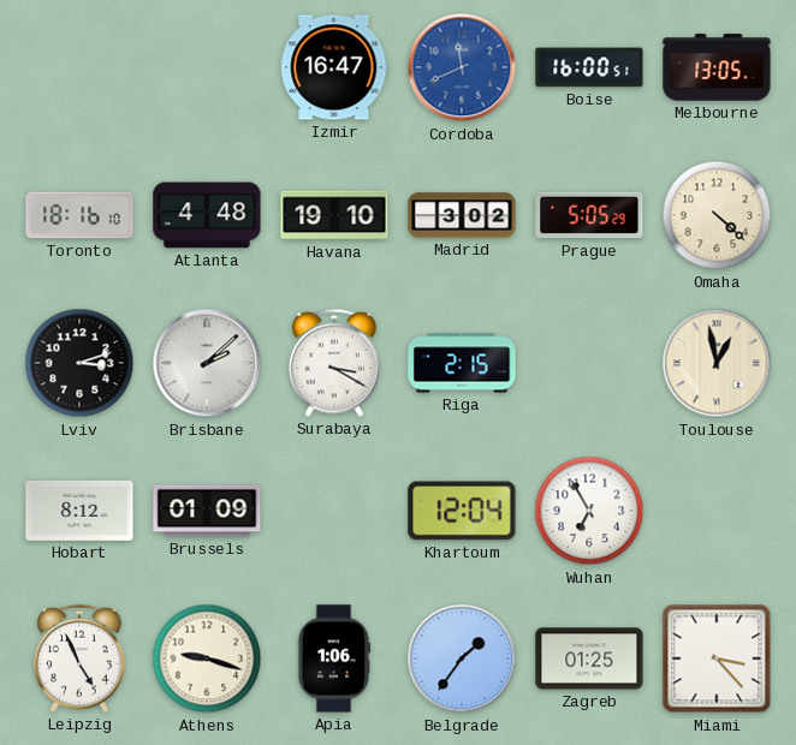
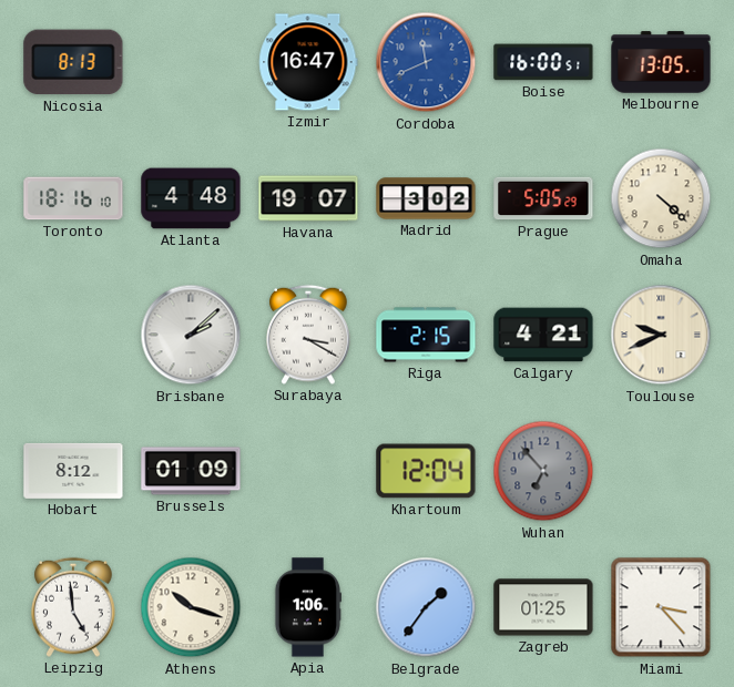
Nicosia: none -> 8:13
Havana: 19:10 -> 19:07
Lviv: 3:12 -> none
Calgary: none -> 4:21
Toulouse: 12:58 -> 9:41
Wuhan: 6:55 -> 6:53
Wuhan dial: white -> grey
Leipzig: 4:56 -> 4:59
Athens: 9:18 -> 10:18
